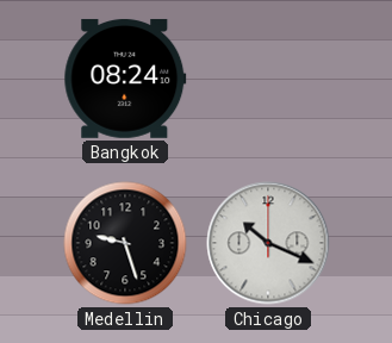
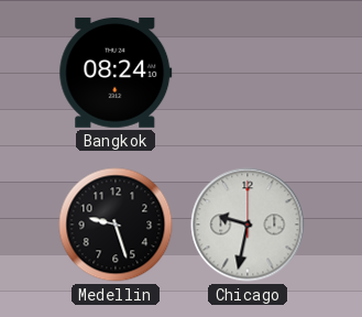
Chicago: 10:19 -> 9:32
